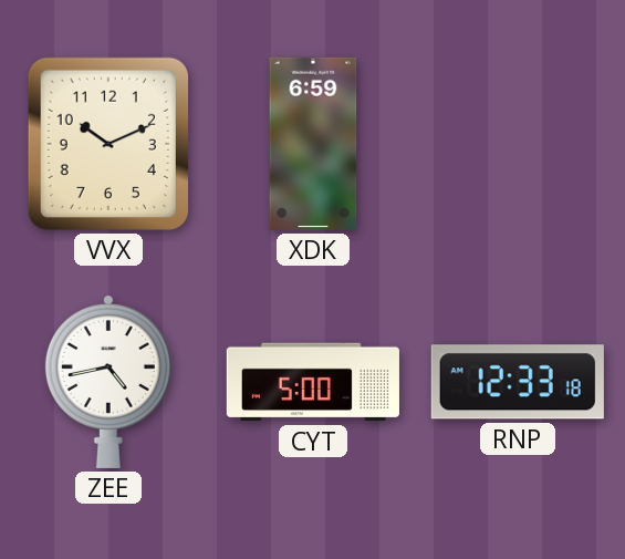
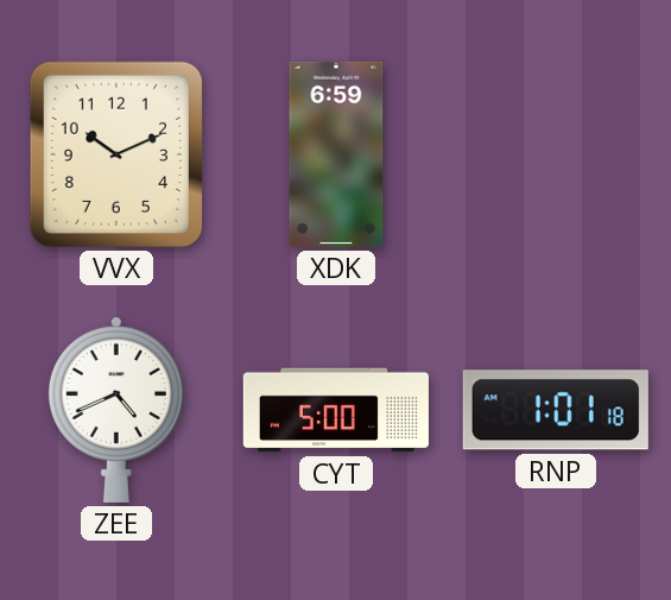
ZEE: 4:43 -> 4:41
RNP: 12:33 -> 1:01
